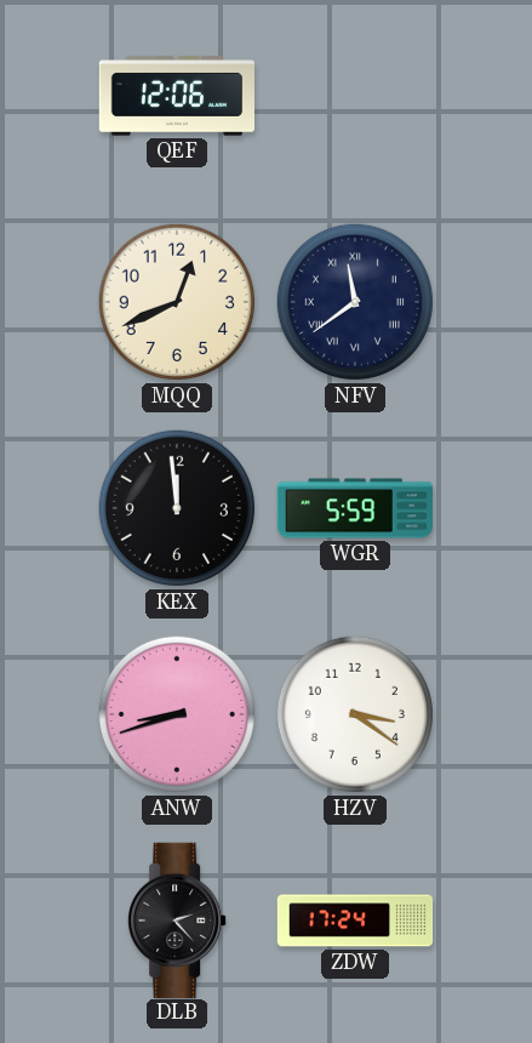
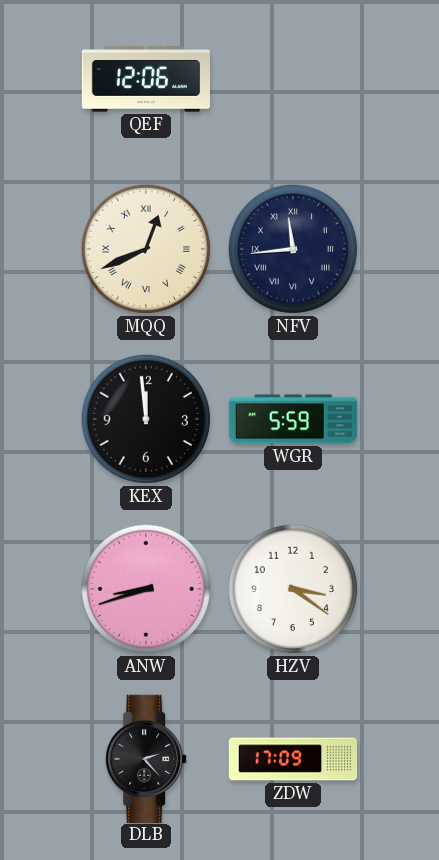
MQQ numerals: Arabic -> Roman
NFV: 11:39 -> 11:44
ZDW: 17:24 -> 17:09
